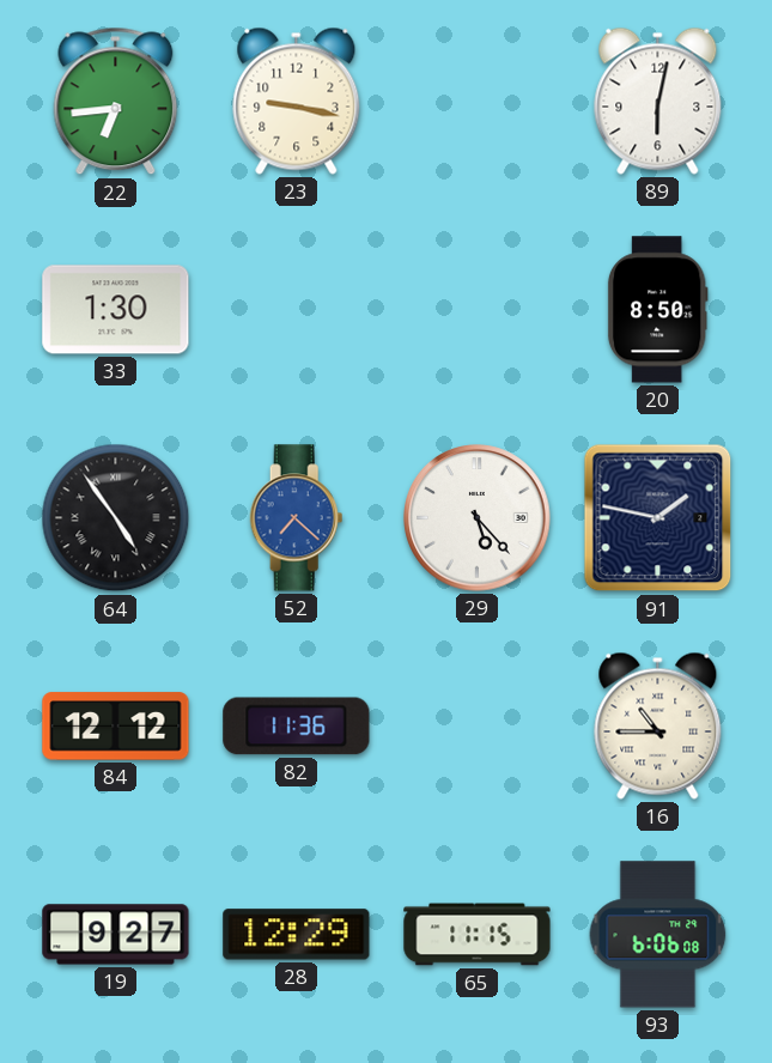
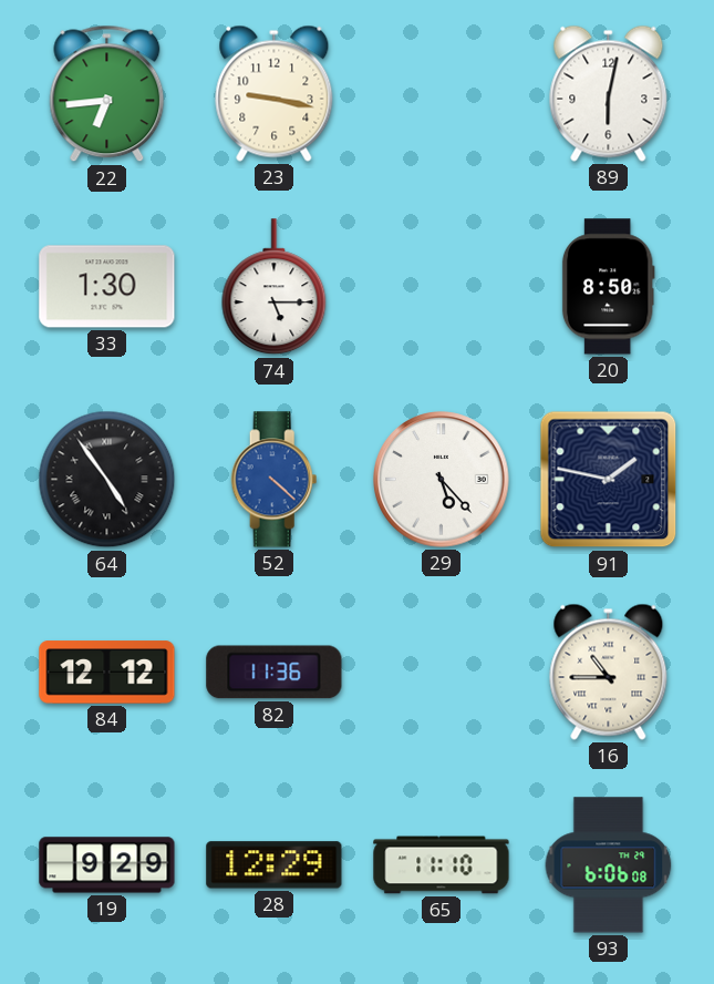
74: none -> 5:15
52: 7:22 -> 4:22
19: 9:27 -> 9:29
65: 11:15 -> 11:10
